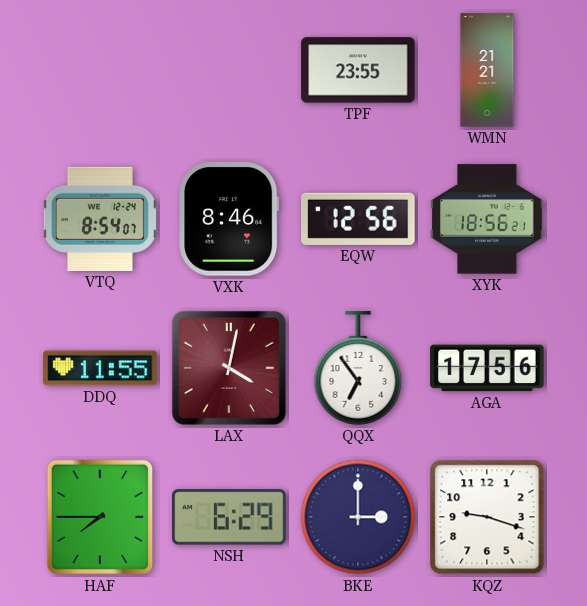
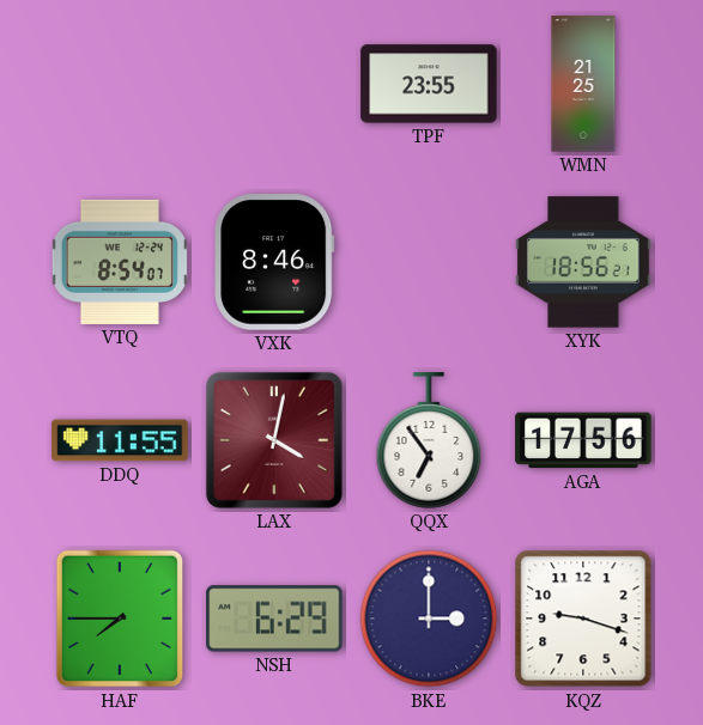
WMN: 21:21 -> 21:25
EQW: 12:56 -> none
